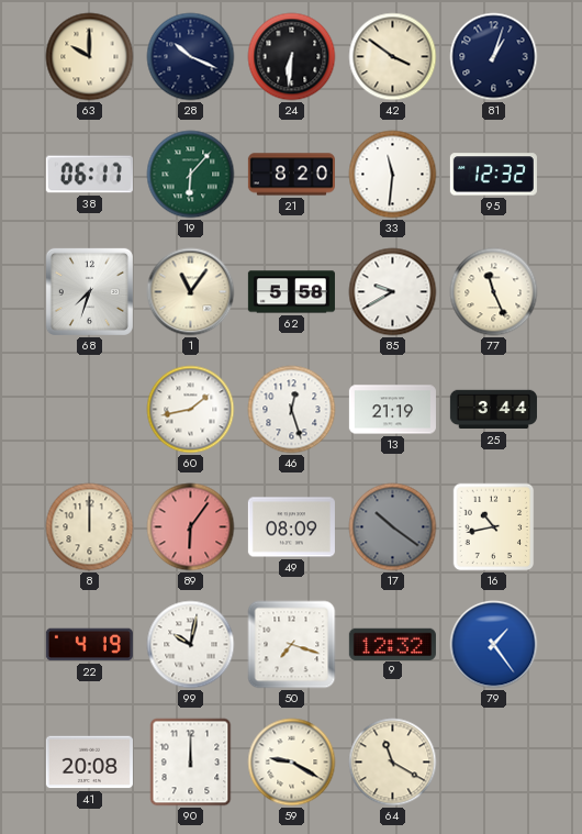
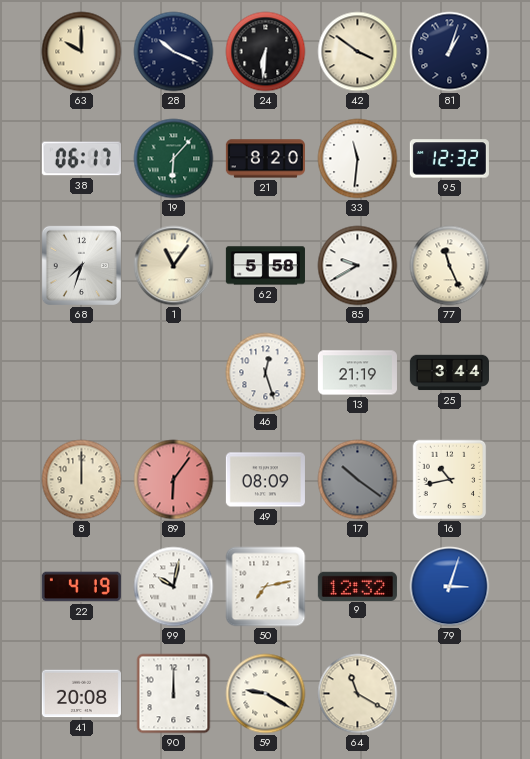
60: 1:43 -> none
50: 7:18 -> 7:13
79: 1:24 -> 3:03
